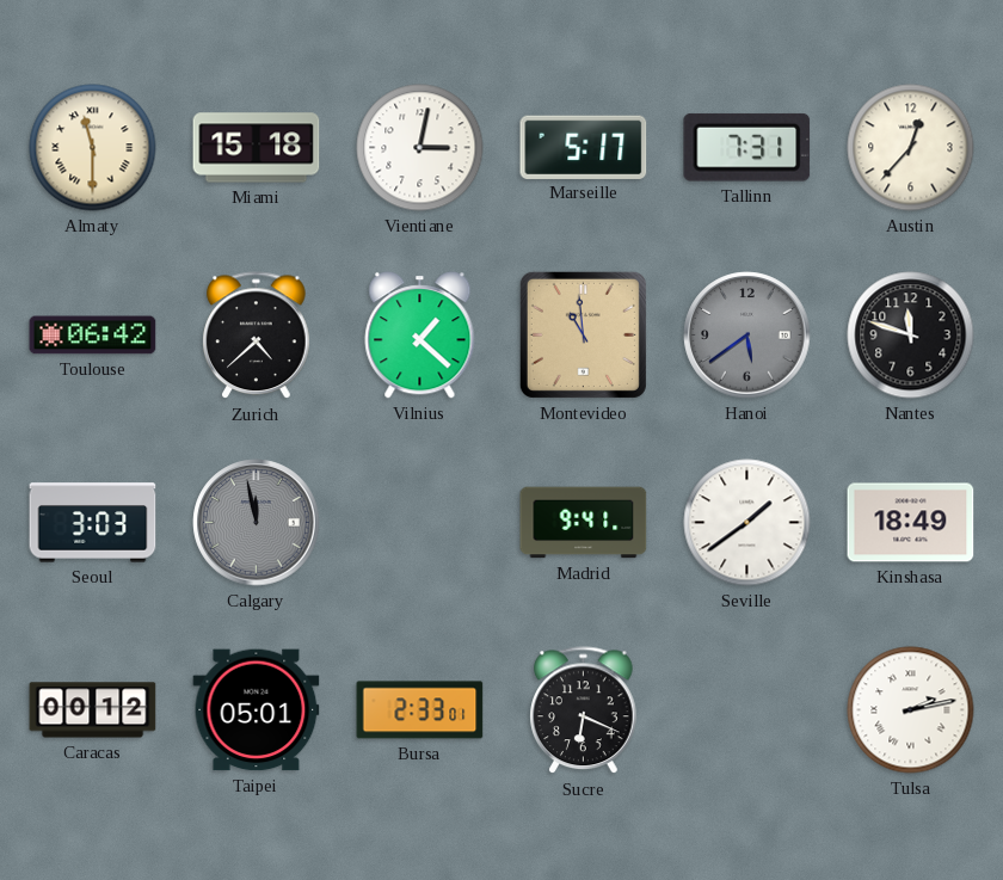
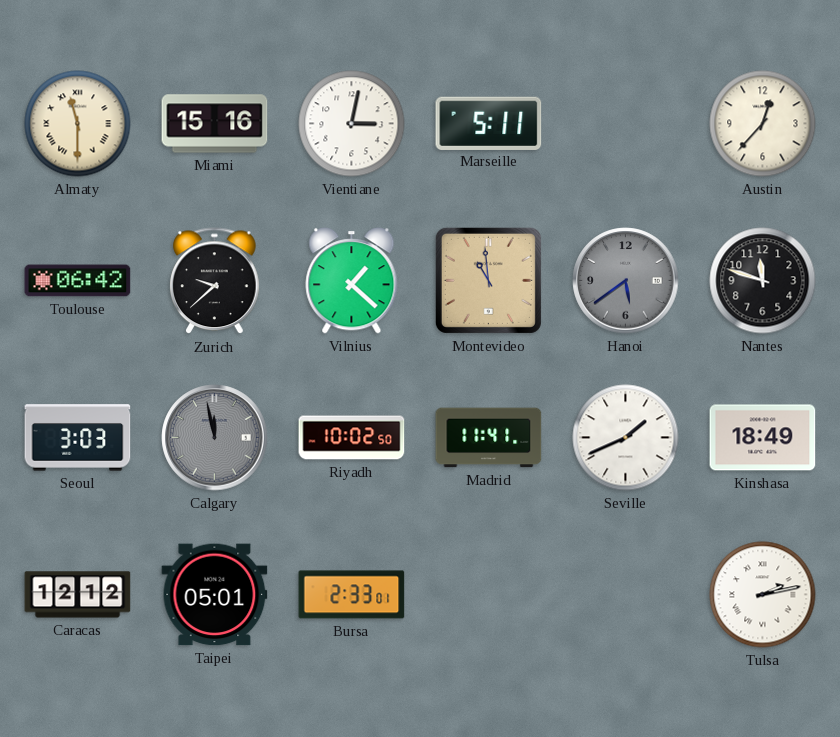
Miami: 15:18 -> 15:16
Marseille: 5:17 -> 5:11
Tallinn: 7:31 -> none
Zurich: 4:38 -> 9:38
Riyadh: none -> 10:02
Madrid: 9:41 -> 11:41
Seville: 1:39 -> 1:41
Caracas: 00:12 -> 12:12
Sucre: 6:19 -> none
